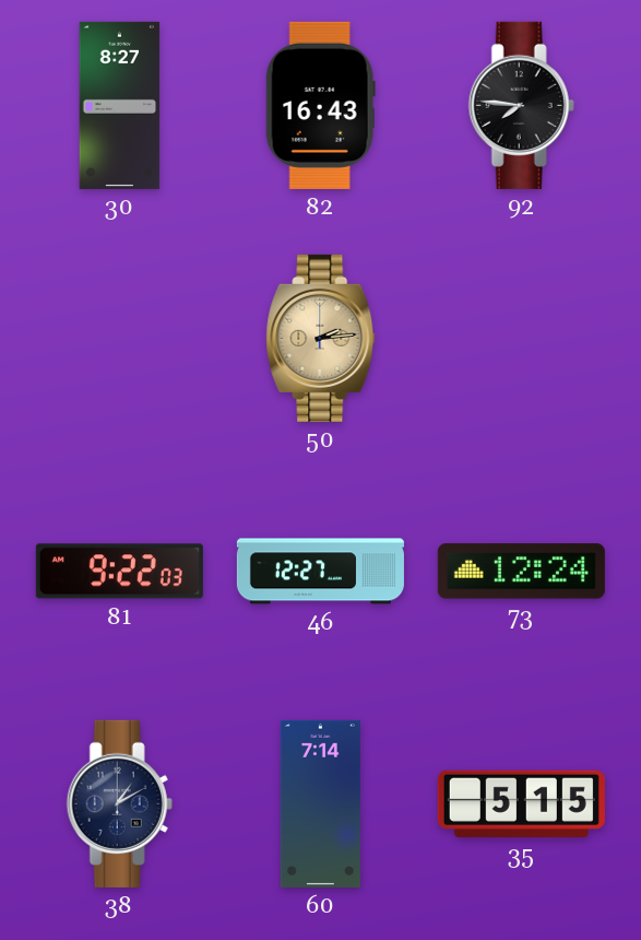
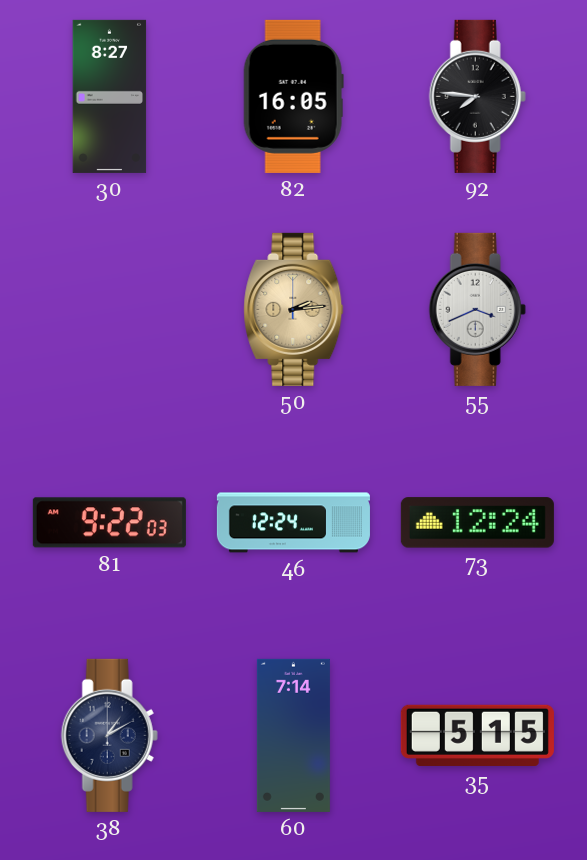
82: 16:43 -> 16:05
55: none -> 3:41
46: 12:27 -> 12:24
